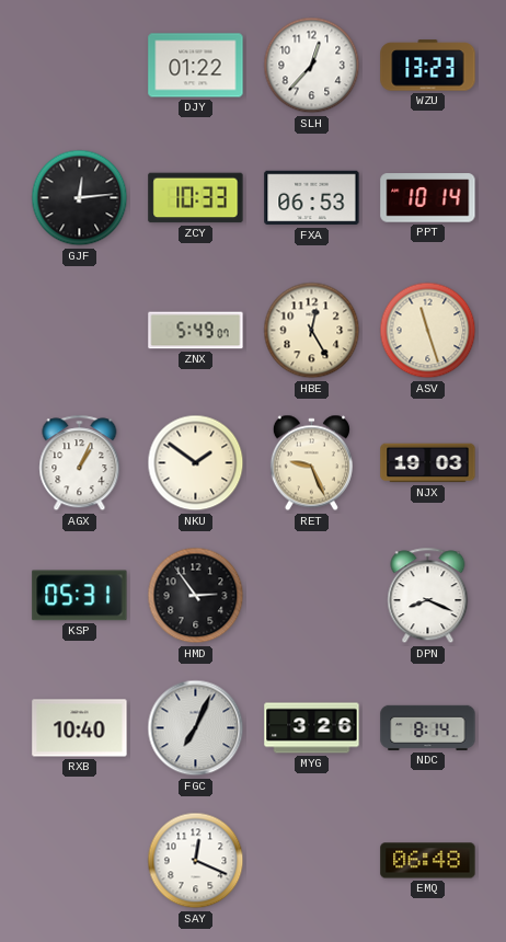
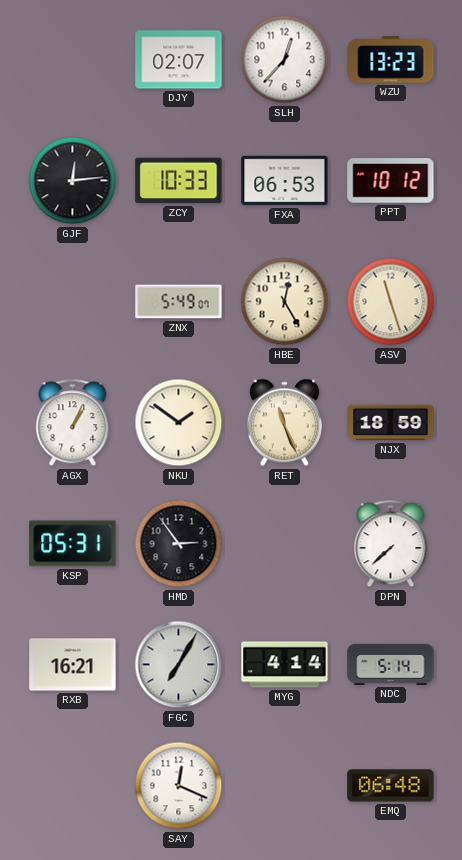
DJY: 01:22 -> 02:07
PPT: 10:14 -> 10:12
RET: 9:26 -> 11:26
NJX: 19:03 -> 18:59
DPN: 8:19 -> 7:38
RXB: 10:40 -> 16:21
FGC: 7:04 -> 7:05
MYG: 3:26 -> 4:14
NDC: 8:14 -> 5:14
